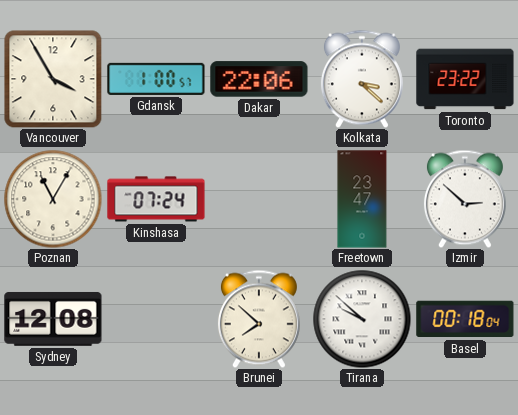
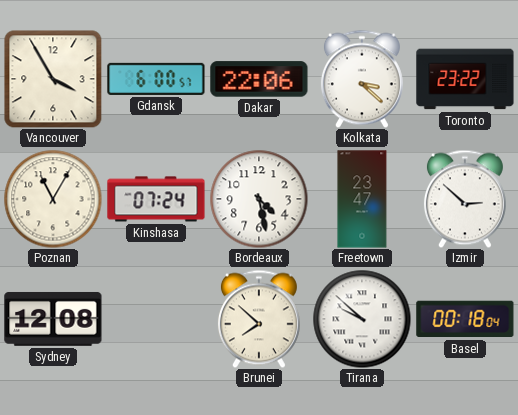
Gdansk: 1:00 -> 6:00
Bordeaux: none -> 4:28
